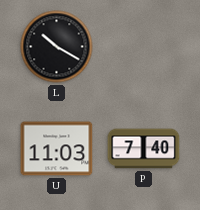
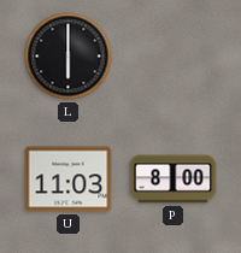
L: 10:20 -> 6:00
P: 7:40 -> 8:00
